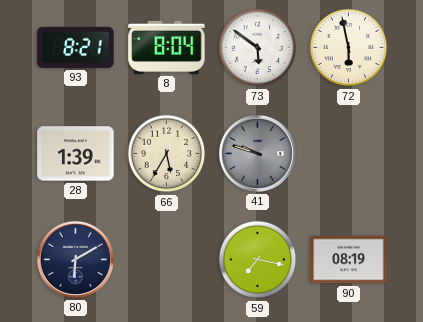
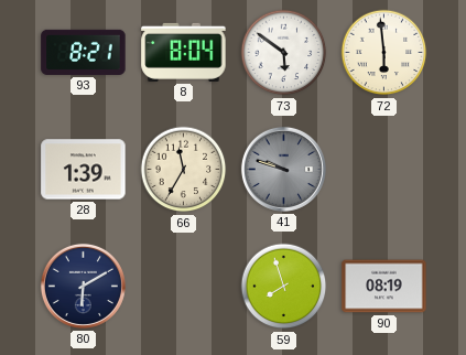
72: 5:58 -> 5:59
66: 5:35 -> 11:35
59: 7:17 -> 7:57
